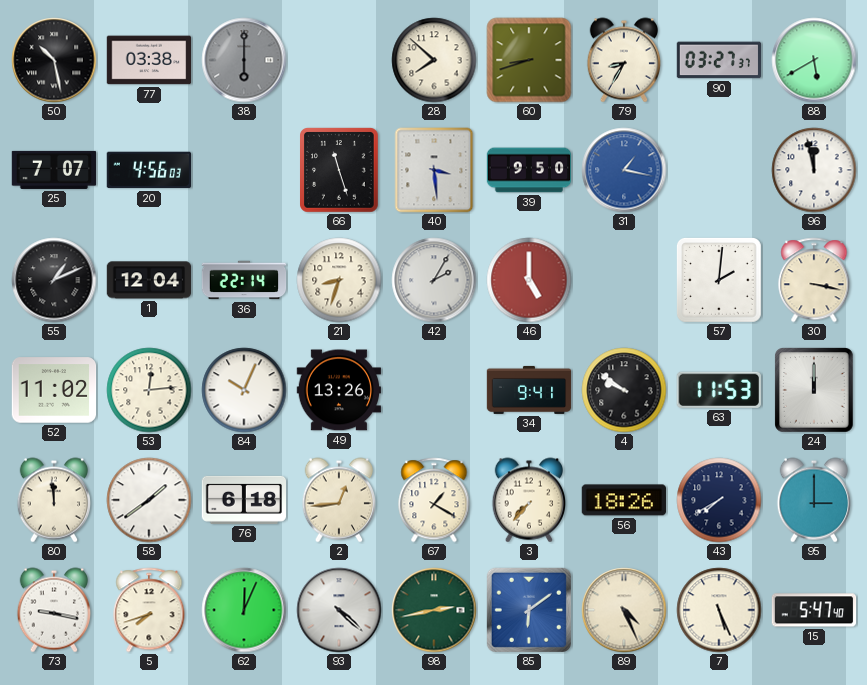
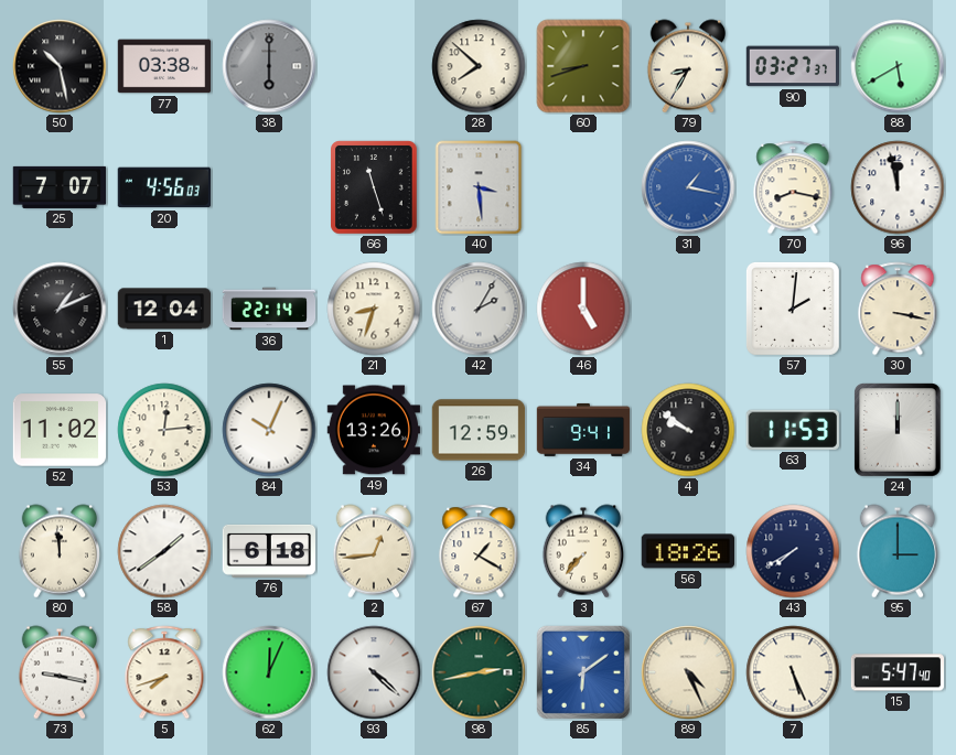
39: 9:50 -> none
70: none -> 8:17
26: none -> 12:59
